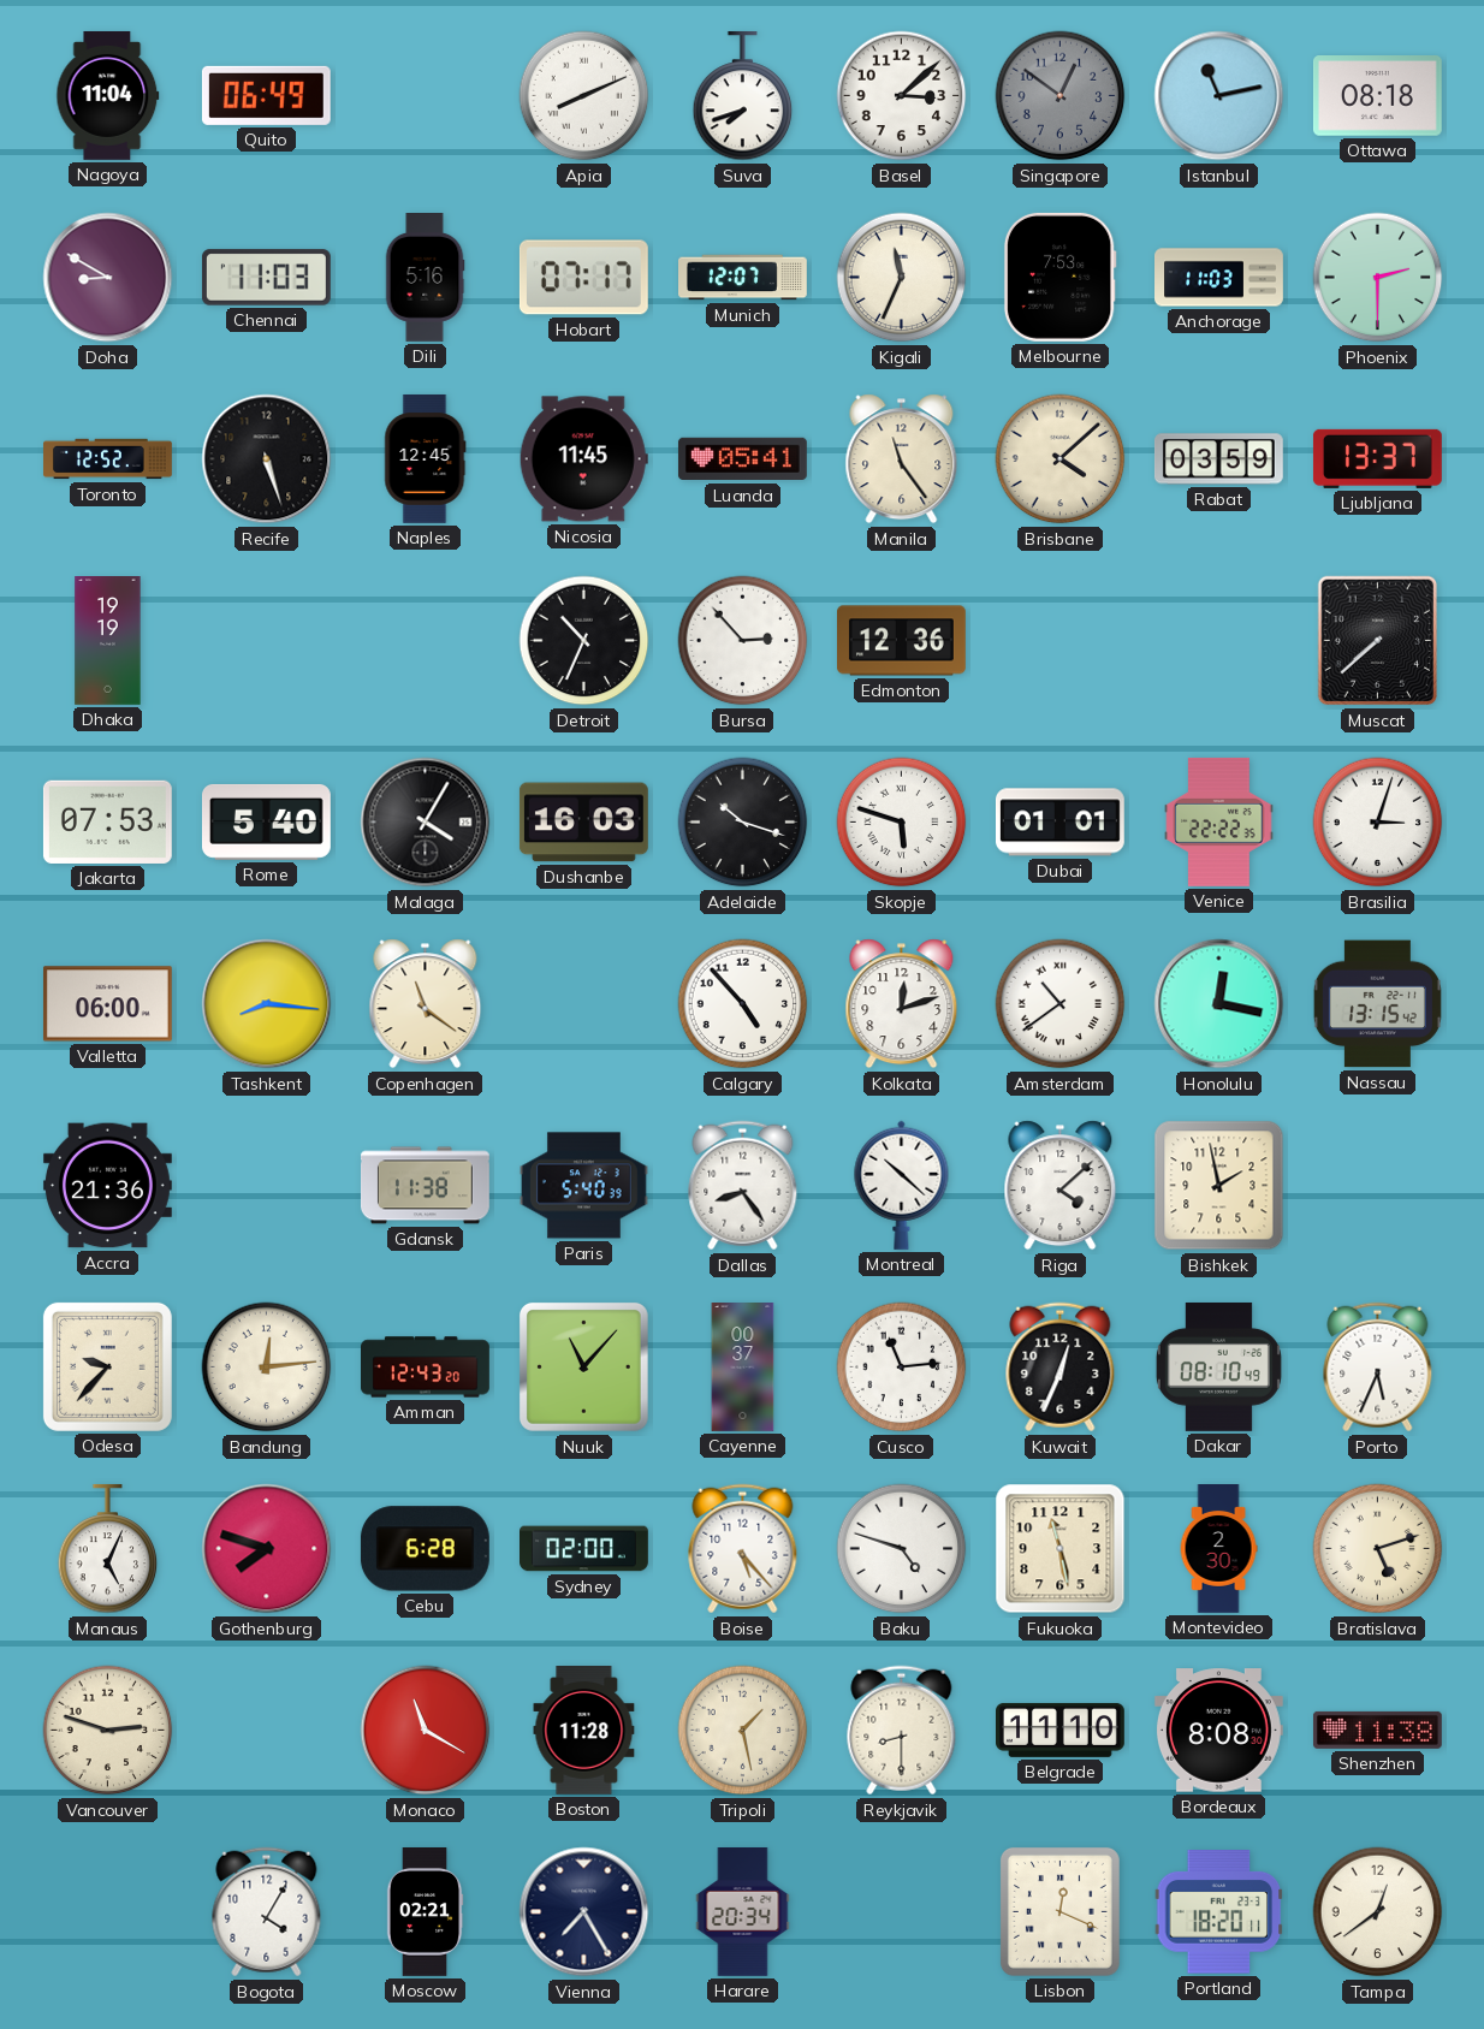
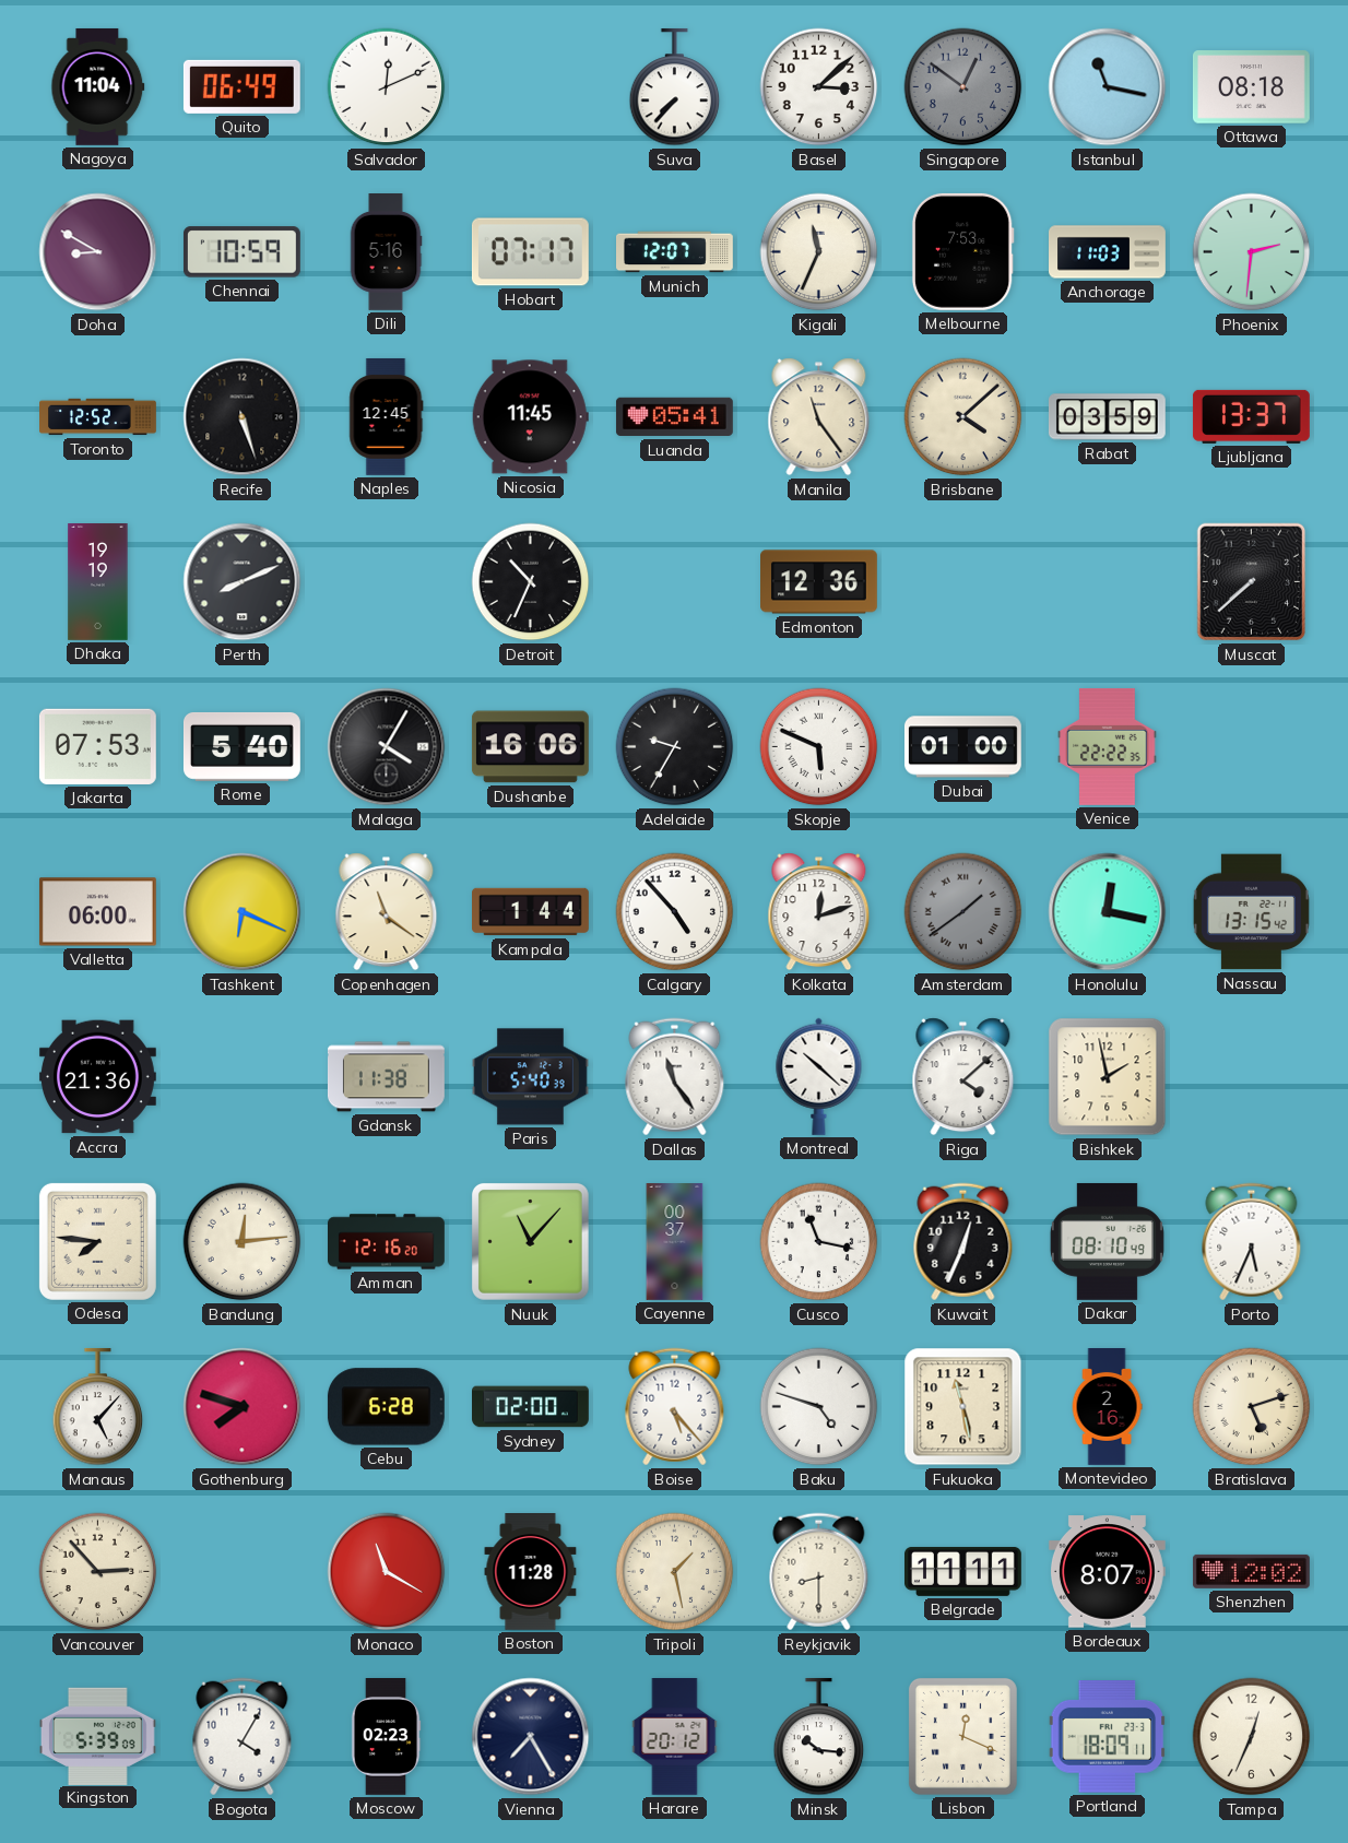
Salvador: none -> 12:11
Apia: 8:11 -> none
Suva: 7:42 -> 7:37
Istanbul: 11:13 -> 11:17
Chennai: 11:03 -> 10:59
Phoenix: 2:30 -> 2:31
Perth: none -> 8:11
Bursa: 2:53 -> none
Dushanbe: 16:03 -> 16:06
Adelaide: 10:18 -> 9:35
Skopje: 5:48 -> 5:49
Dubai: 01:01 -> 01:00
Brasilia: 3:03 -> none
Tashkent: 8:16 -> 6:19
Kampala: none -> 1:44
Amsterdam: 10:39 -> 1:39
Amsterdam dial: white -> grey
Dallas: 8:24 -> 11:24
Odesa: 9:37 -> 7:46
Amman: 12:43 -> 12:16
Cusco: 11:14 -> 11:17
Manaus: 5:04 -> 5:07
Montevideo: 2:30 -> 2:16
Vancouver: 2:48 -> 2:53
Belgrade: 11:10 -> 11:11
Bordeaux: 8:08 -> 8:07
Shenzhen: 11:38 -> 12:02
Kingston: none -> 5:39
Moscow: 02:21 -> 02:23
Harare: 20:34 -> 20:12
Minsk: none -> 10:16
Portland: 18:20 -> 18:09
Tampa: 12:39 -> 12:34
